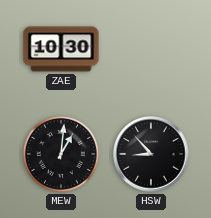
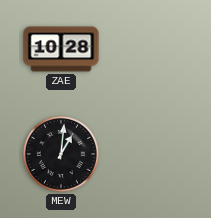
ZAE: 10:30 -> 10:28
HSW: 8:53 -> none
